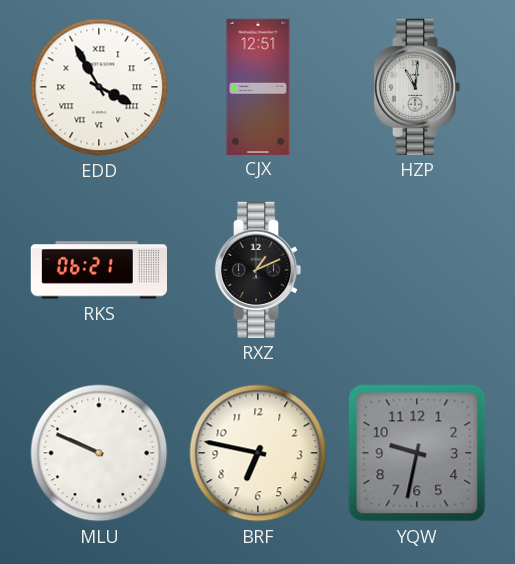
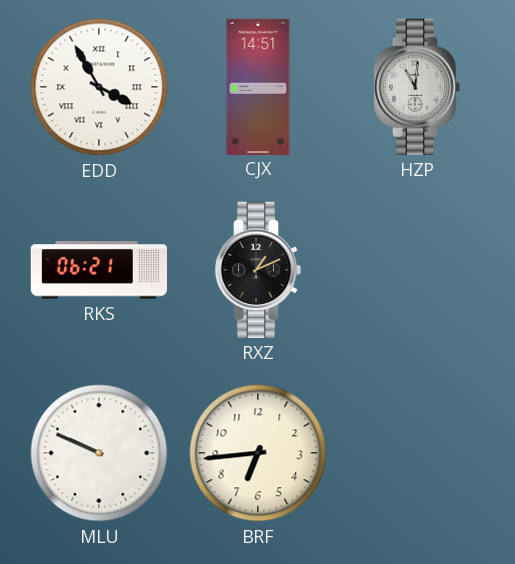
CJX: 12:51 -> 14:51
BRF: 6:47 -> 6:44
YQW: 9:32 -> none
